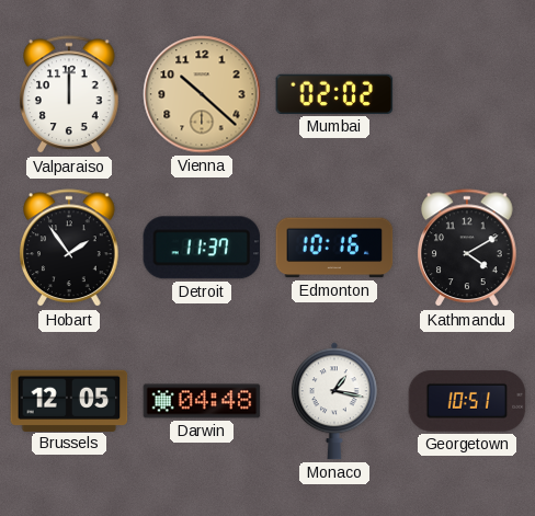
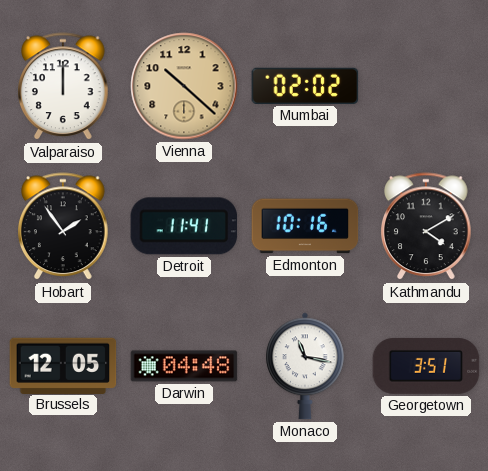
Detroit: 11:37 -> 11:41
Monaco: 1:17 -> 11:17
Georgetown: 10:51 -> 3:51
